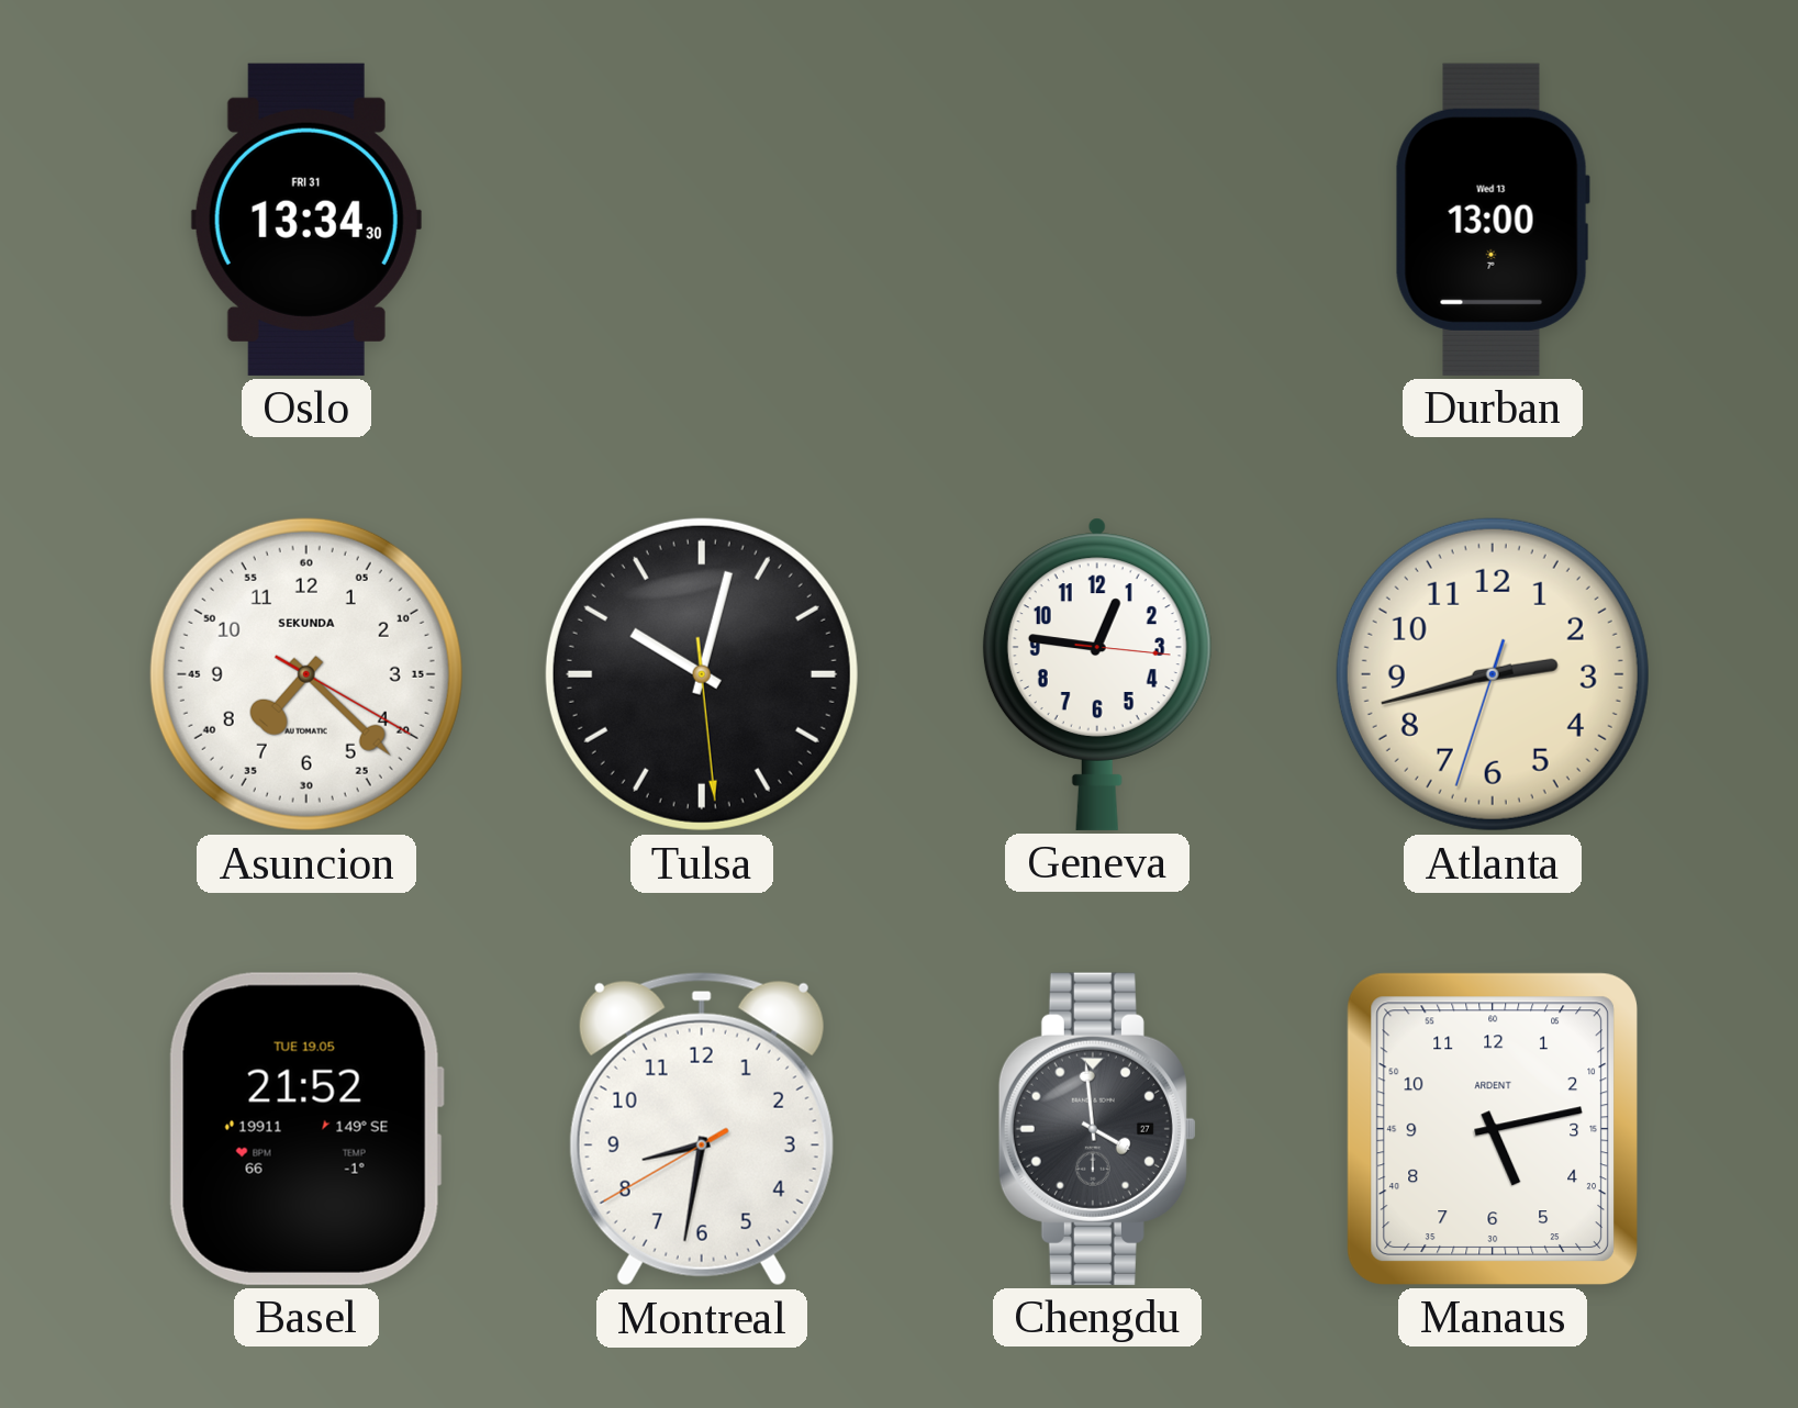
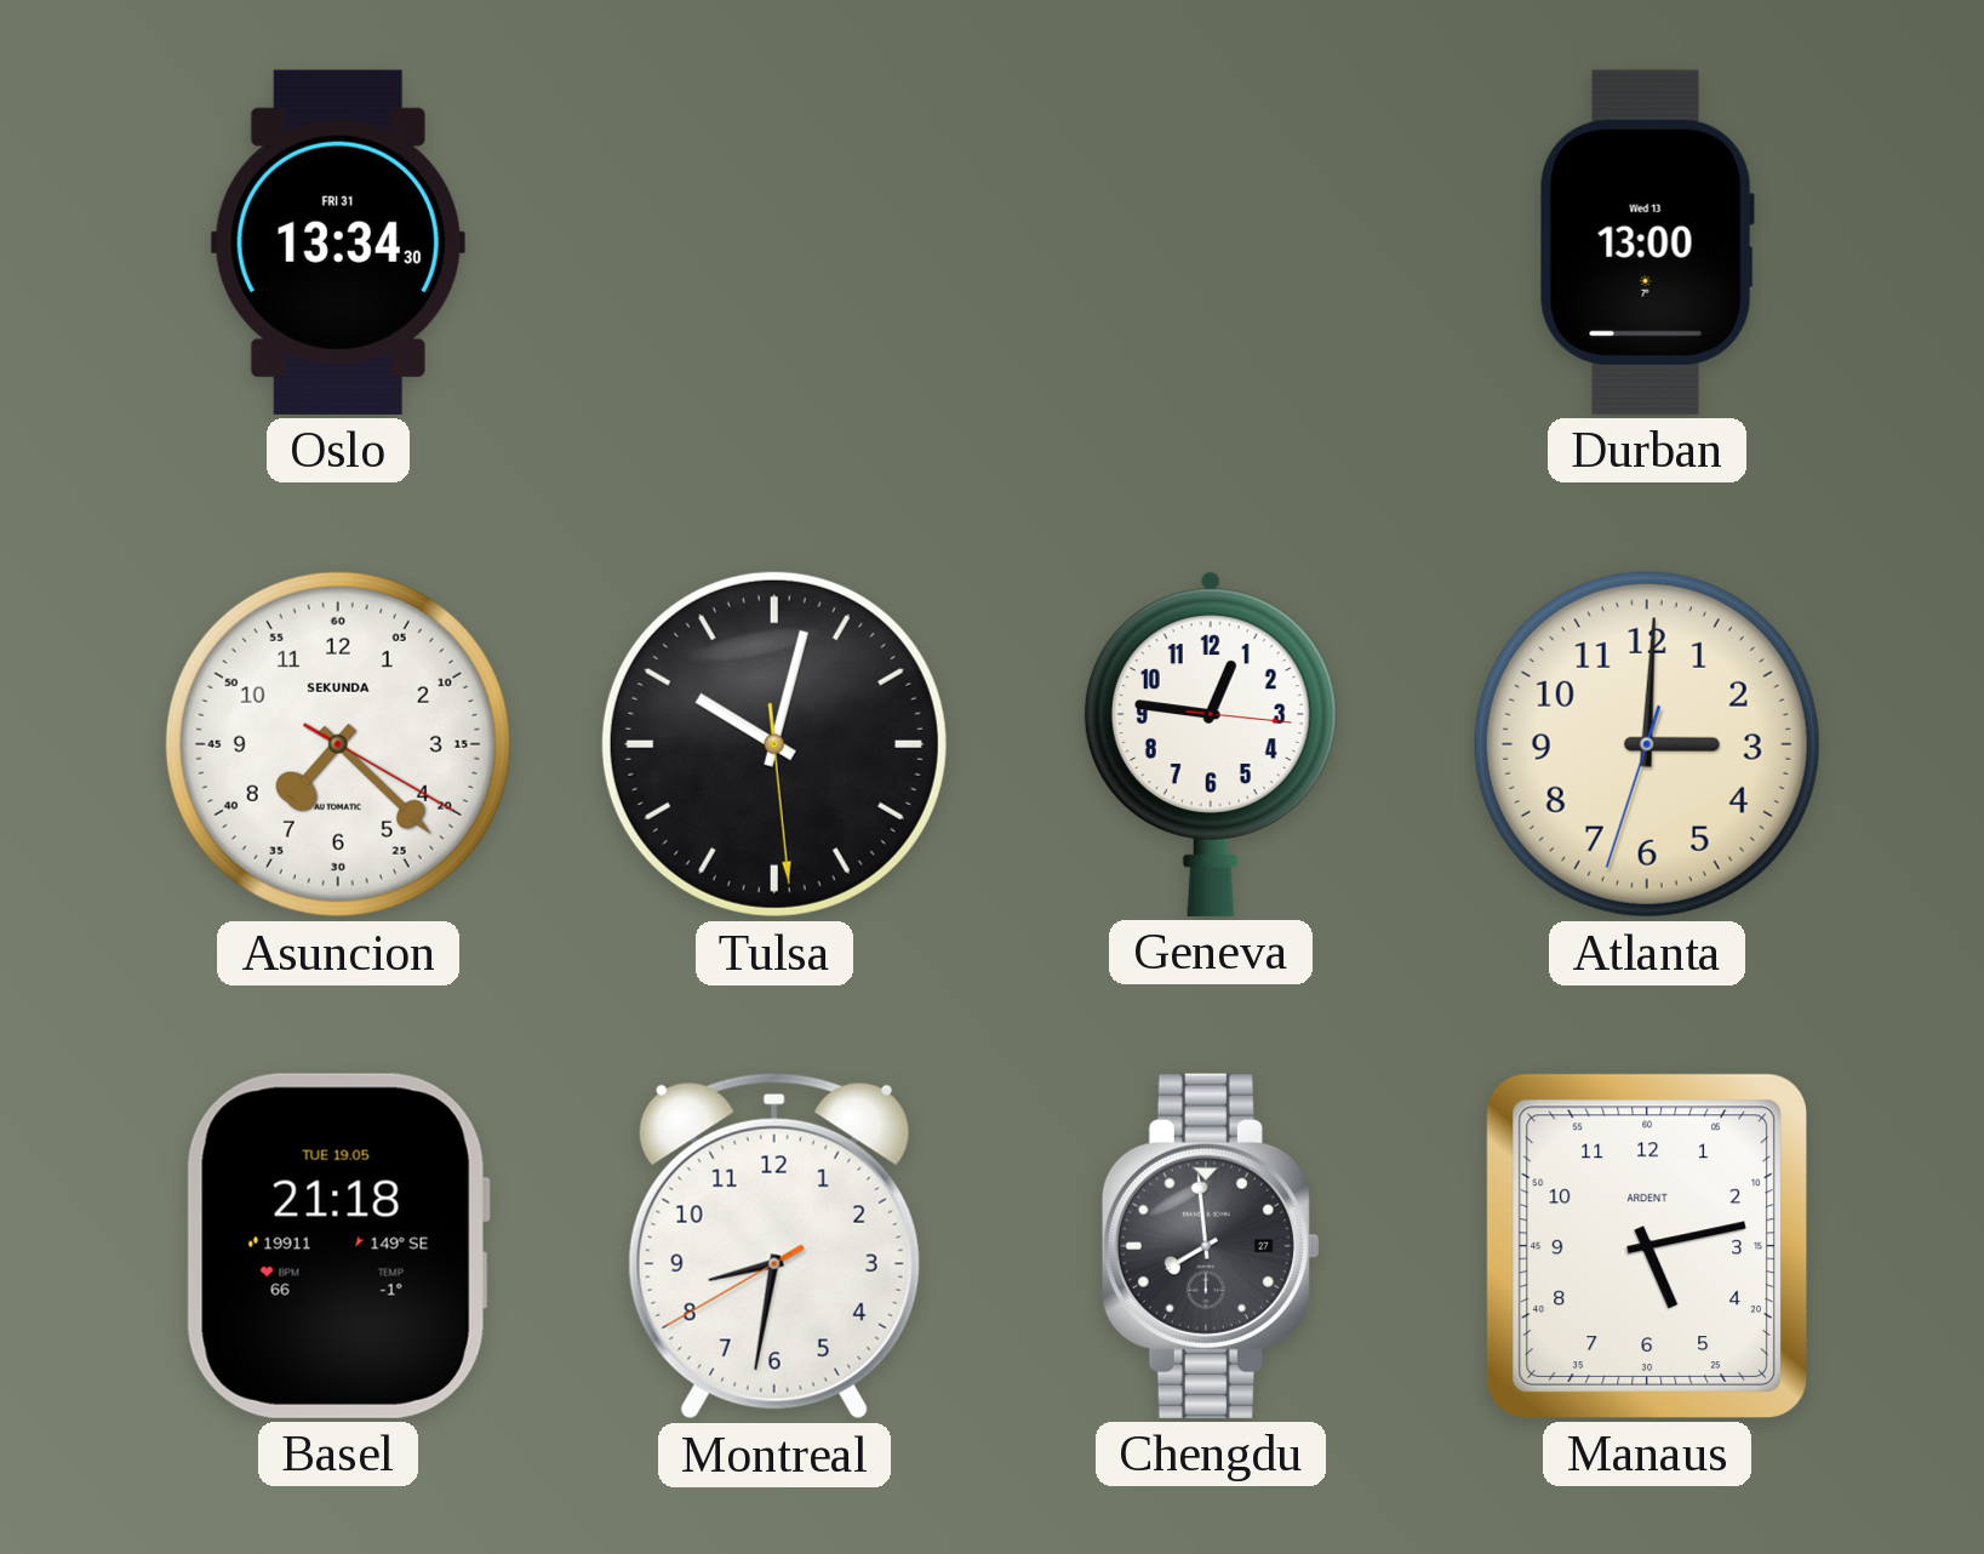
Atlanta: 2:42 -> 3:00
Basel: 21:52 -> 21:18
Chengdu: 3:59 -> 7:59
